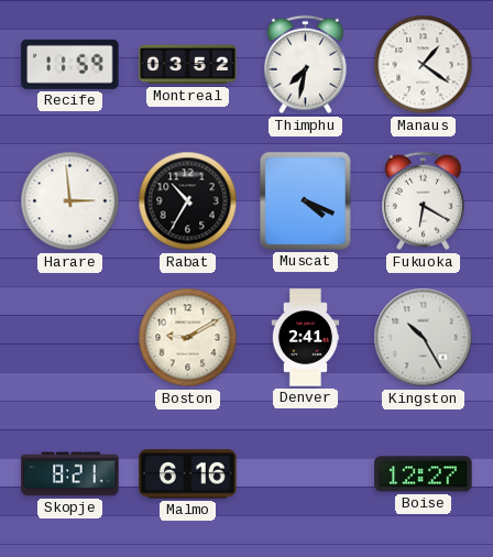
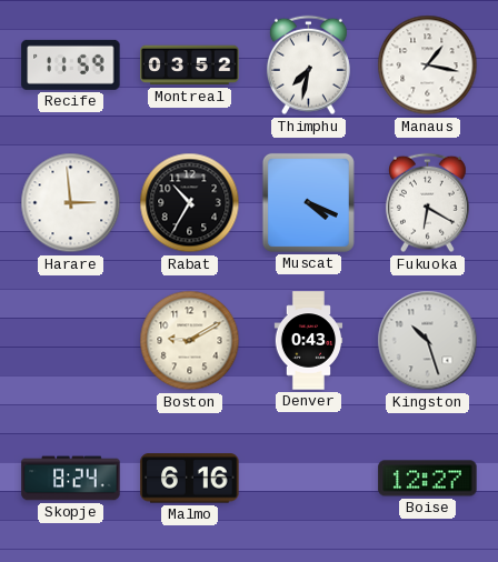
Manaus: 1:21 -> 1:17
Denver: 2:41 -> 0:43
Kingston: 10:25 -> 10:27
Skopje: 8:21 -> 8:24
